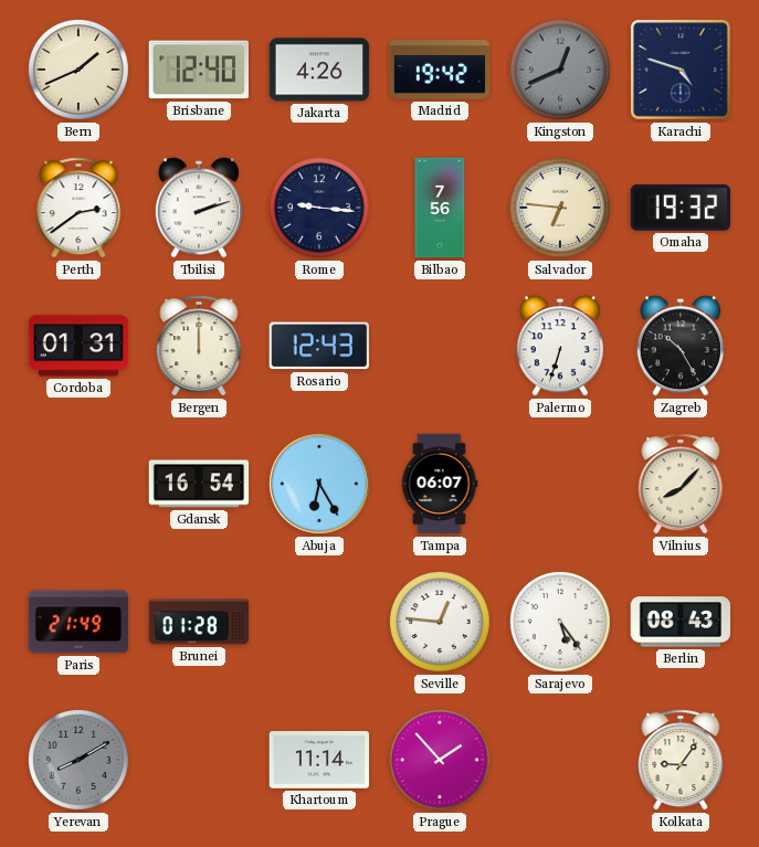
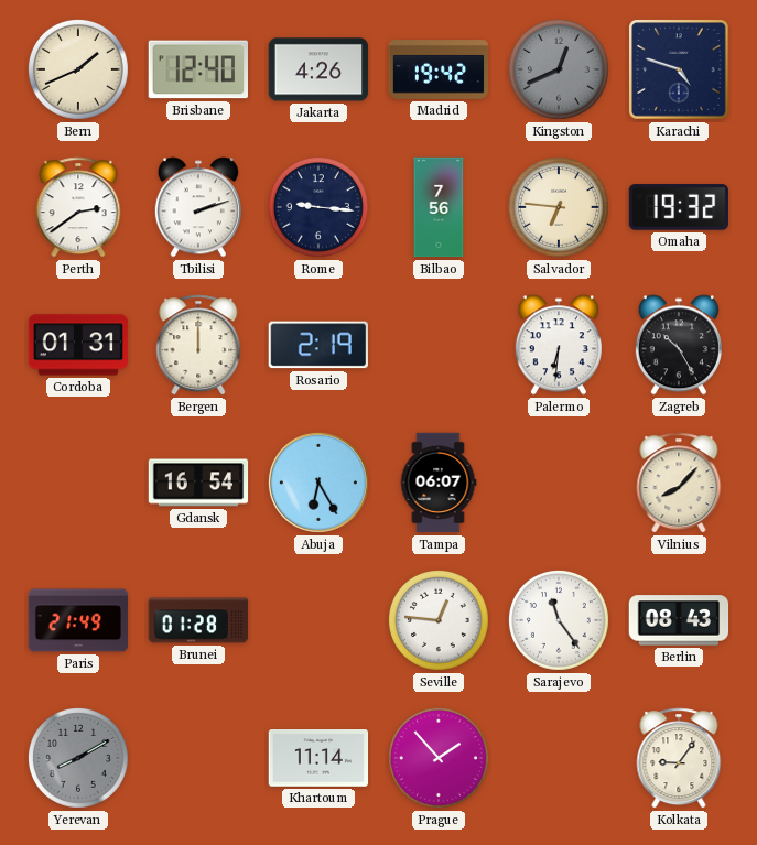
Rosario: 12:43 -> 2:19
Palermo: 6:33 -> 6:31
Sarajevo: 5:24 -> 11:24
